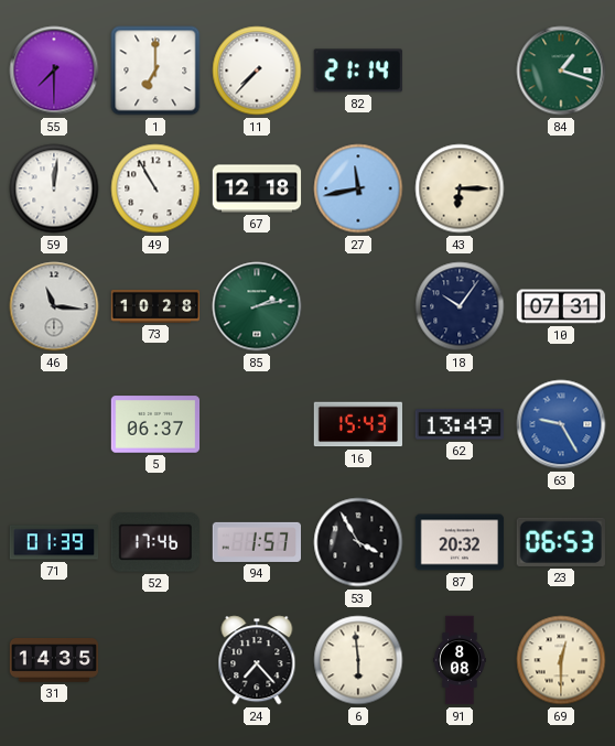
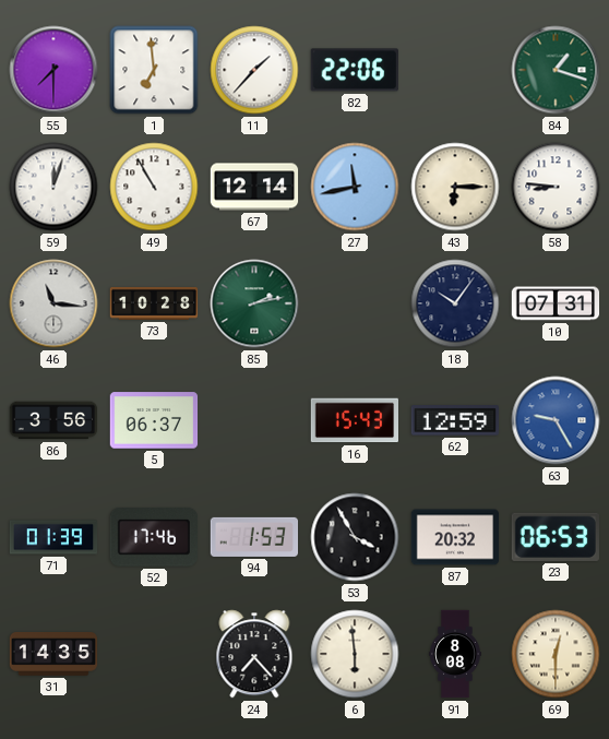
1: 7:00 -> 6:59
11: 7:37 -> 1:37
82: 21:14 -> 22:06
59: 12:01 -> 12:03
67: 12:18 -> 12:14
58: none -> 8:46
86: none -> 3:56
62: 13:49 -> 12:59
94: 1:57 -> 1:53
